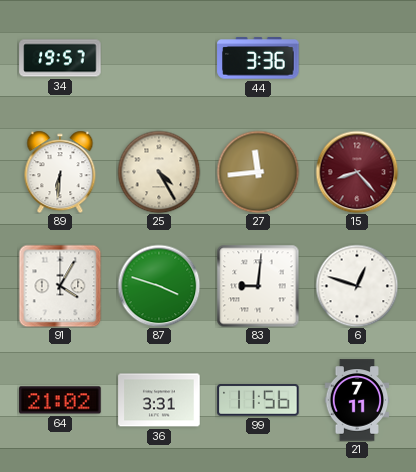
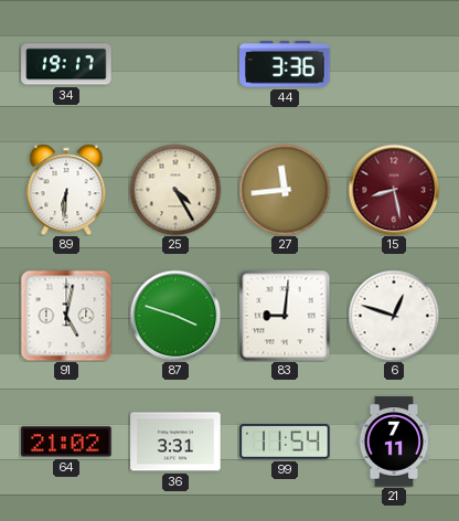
34: 19:57 -> 19:17
15: 8:23 -> 8:28
91: 4:05 -> 5:02
99: 11:56 -> 11:54
